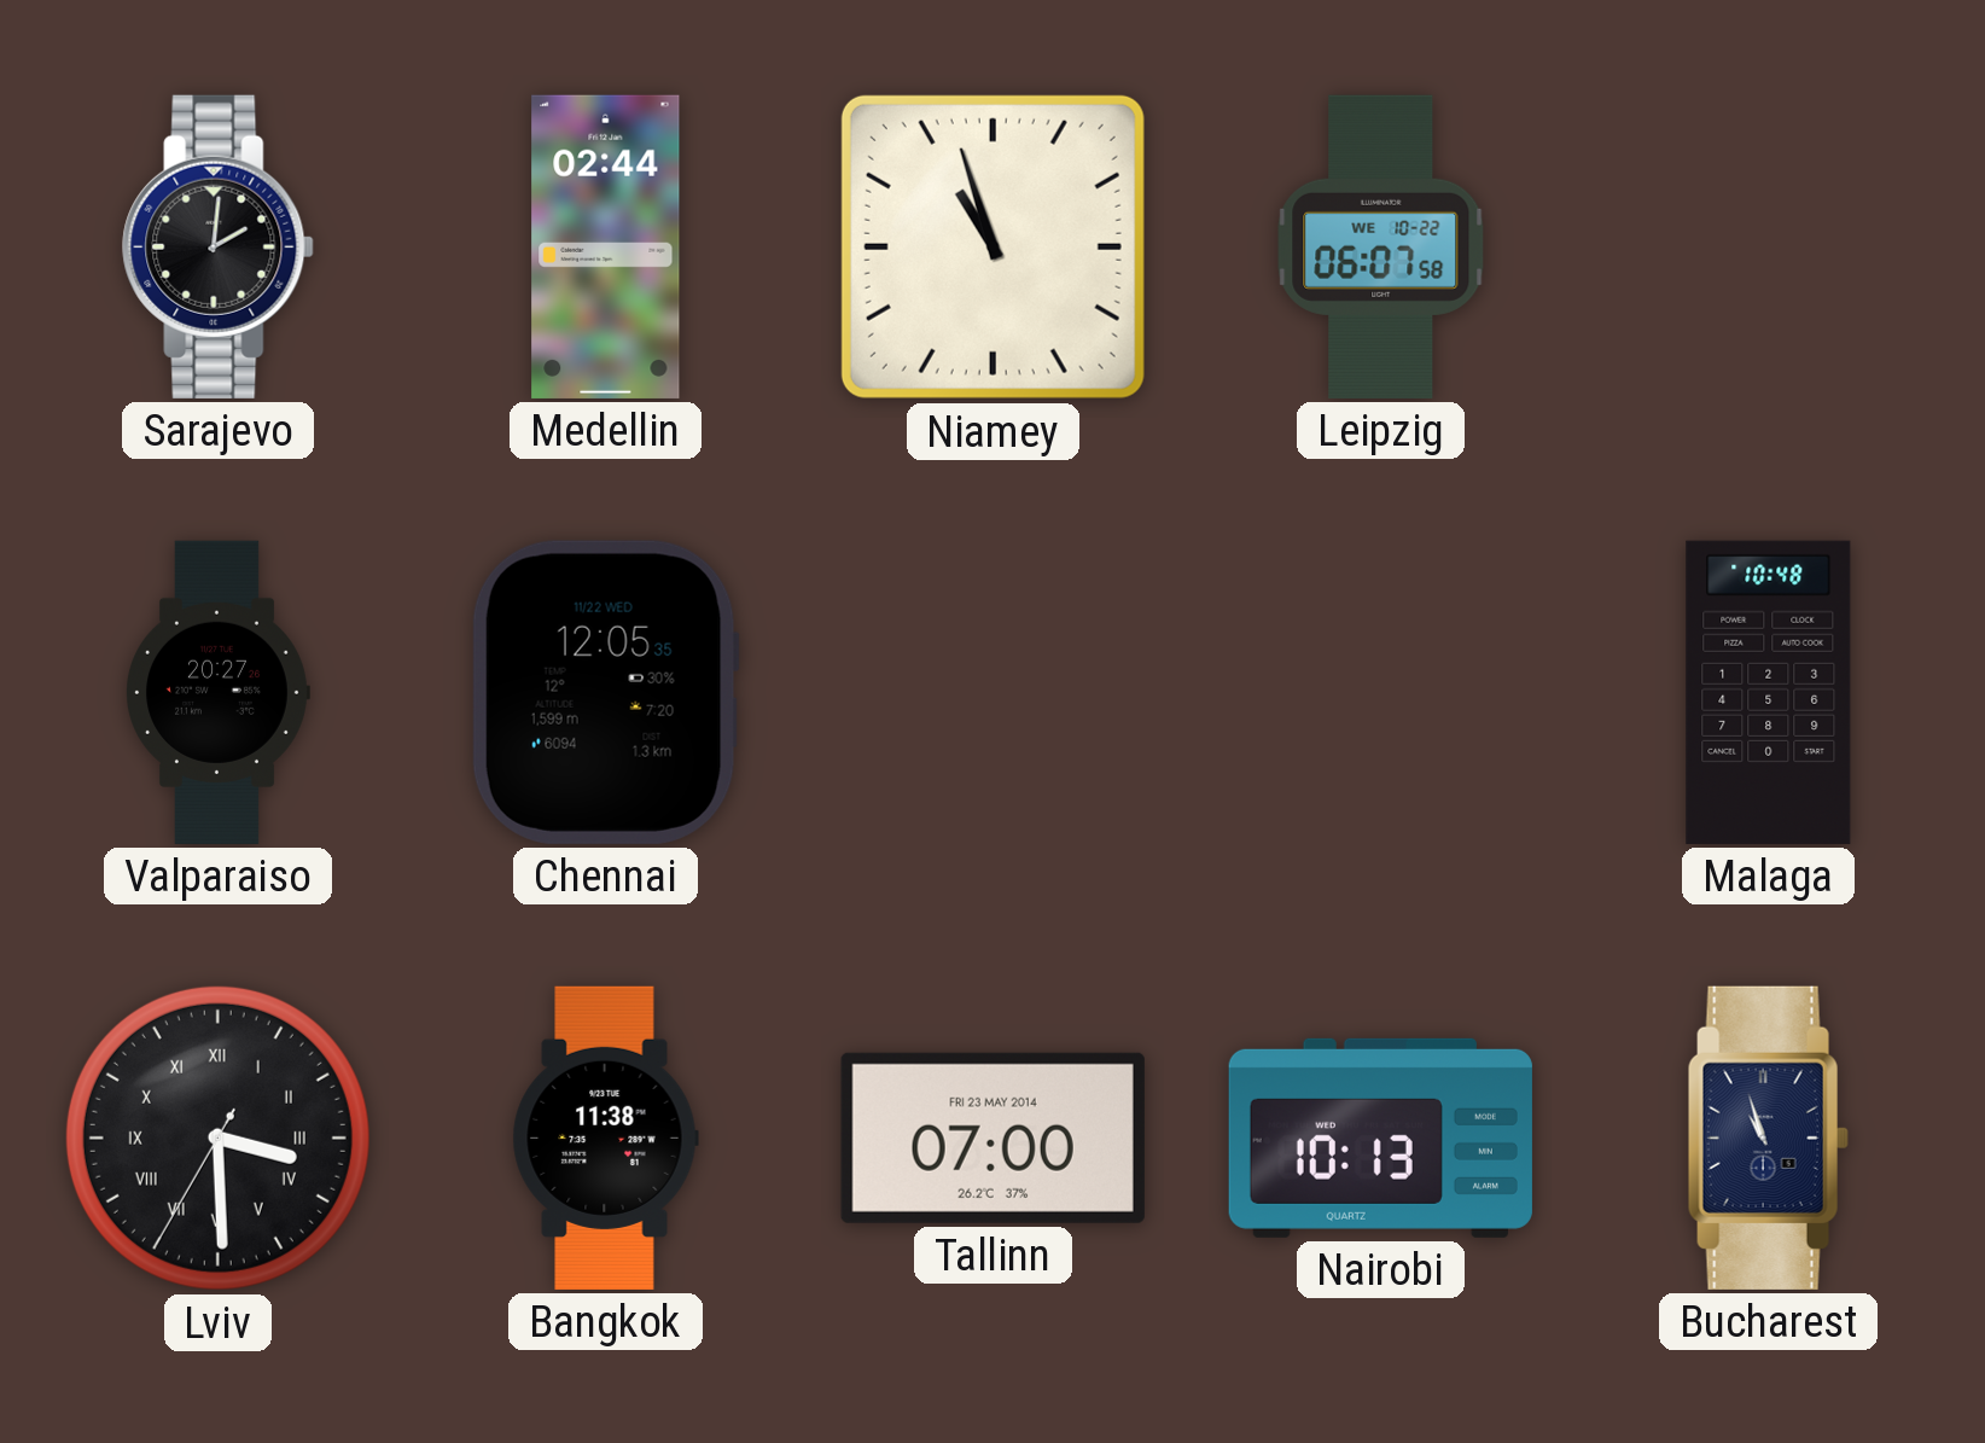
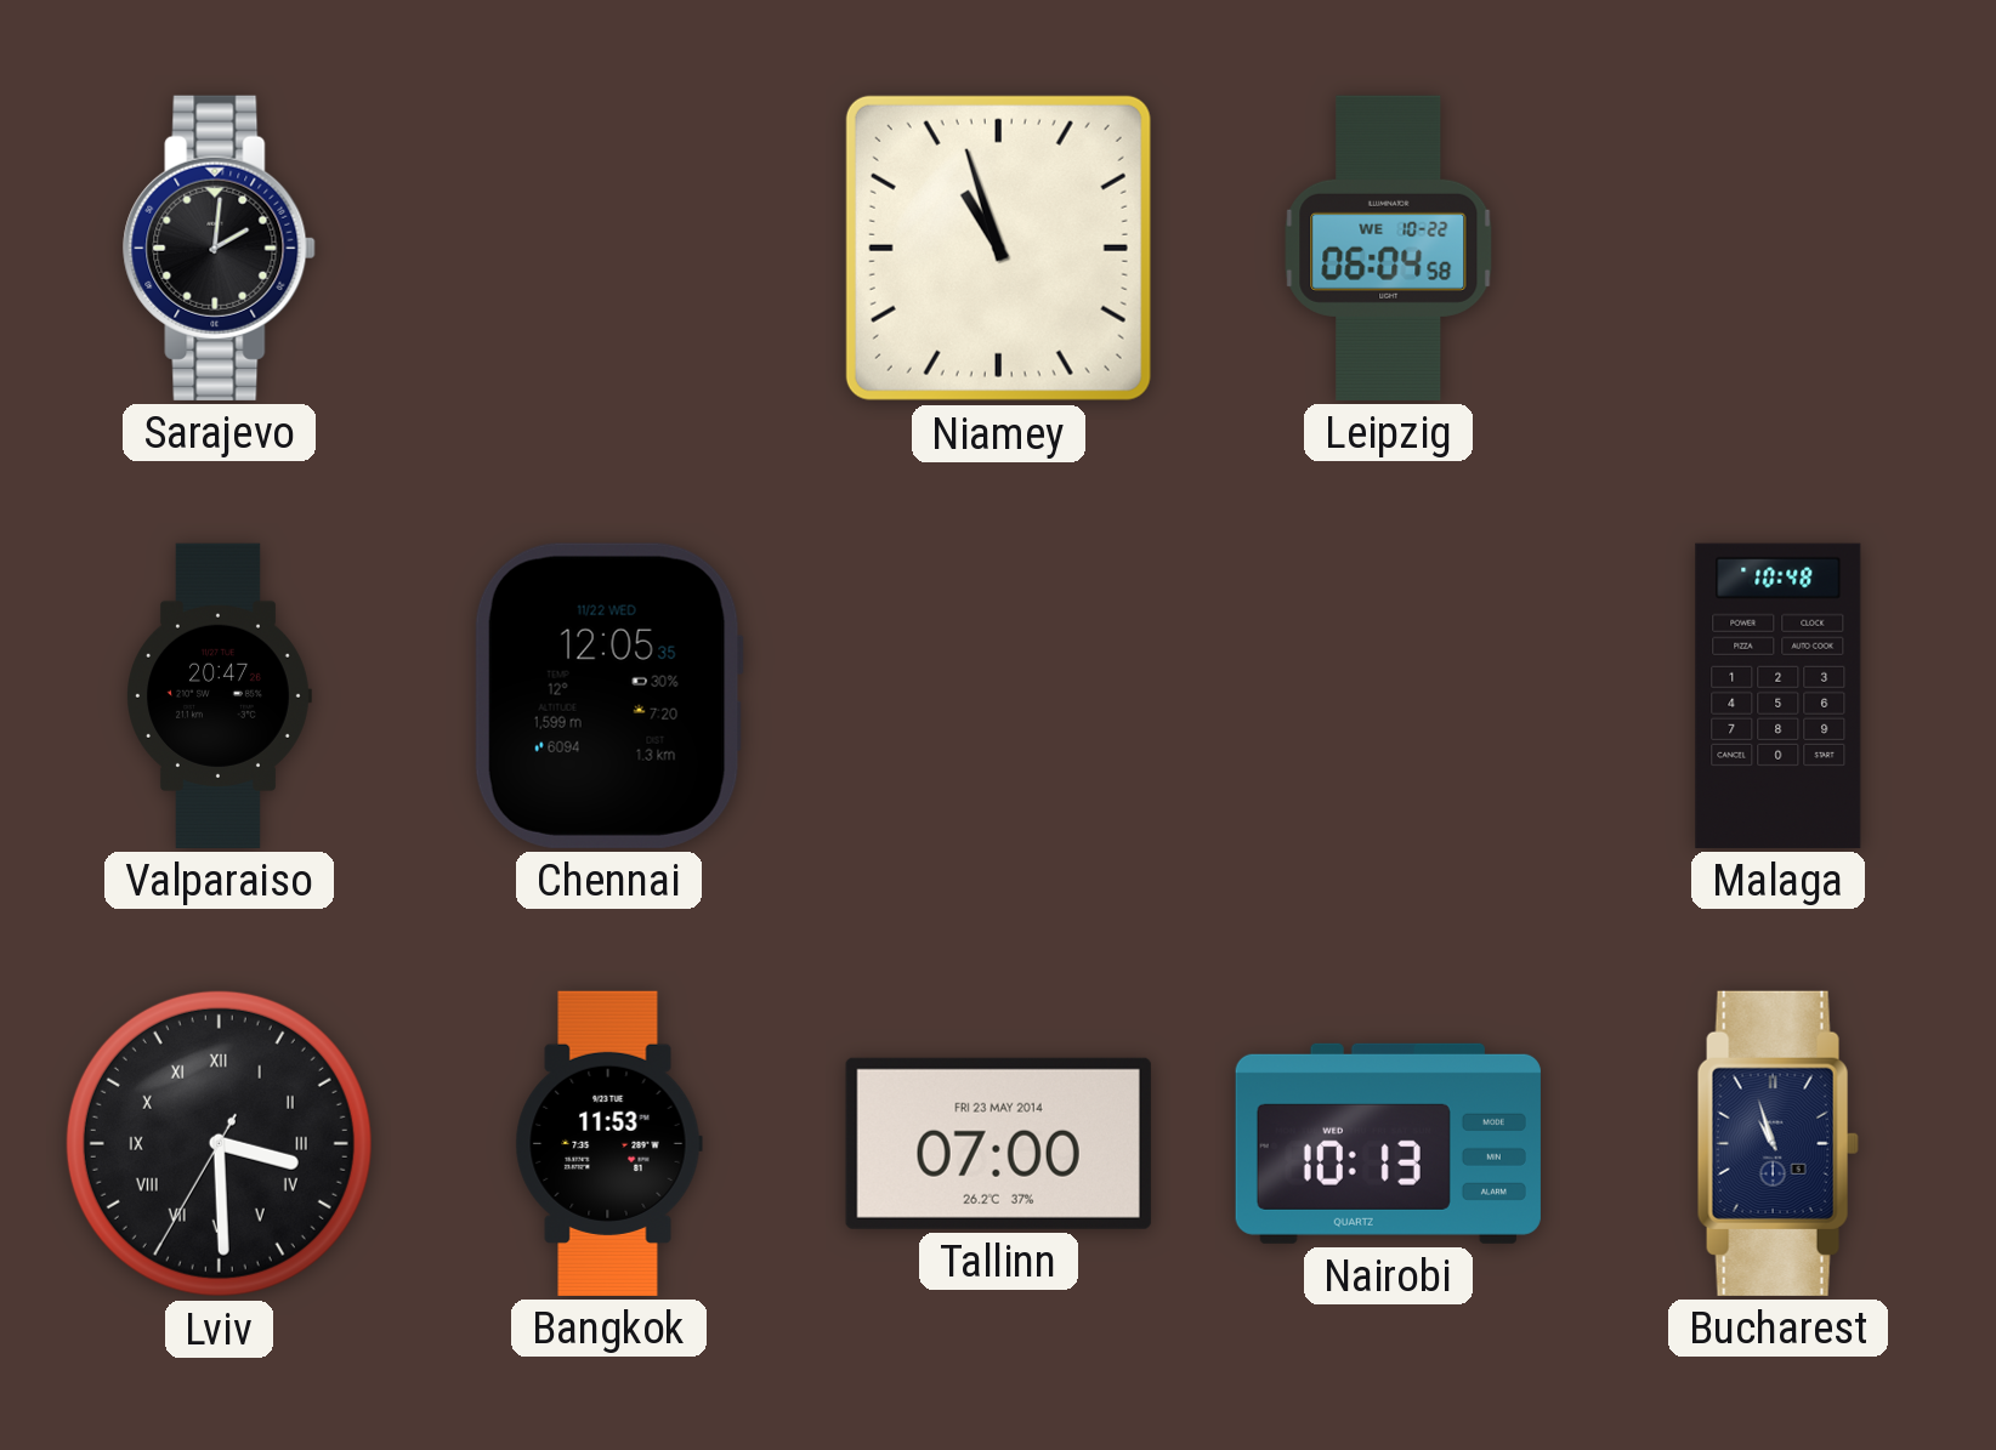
Medellin: 02:44 -> none
Leipzig: 06:07 -> 06:04
Valparaiso: 20:27 -> 20:47
Bangkok: 11:38 -> 11:53
